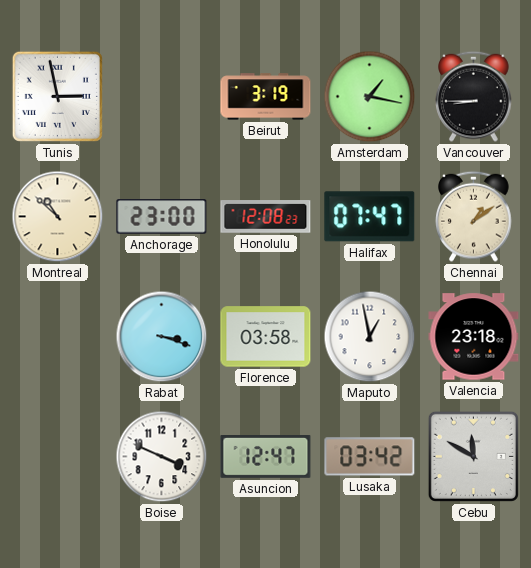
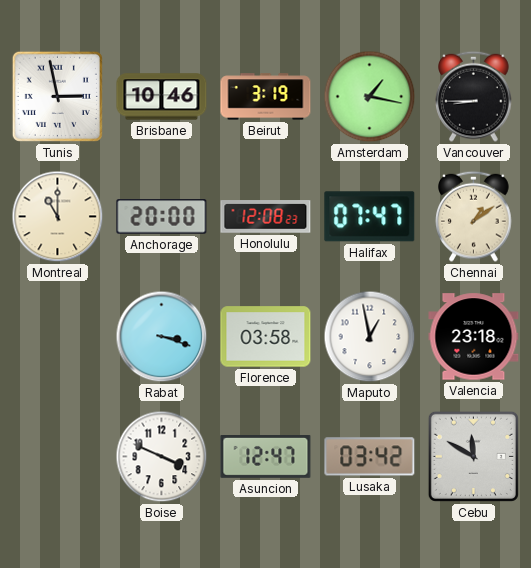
Brisbane: none -> 10:46
Montreal: 10:52 -> 11:00
Anchorage: 23:00 -> 20:00
